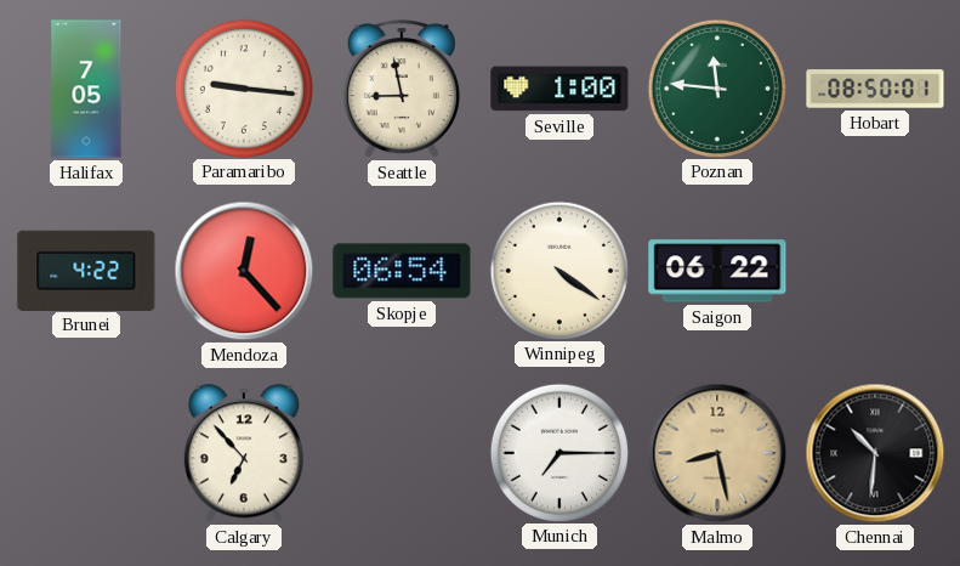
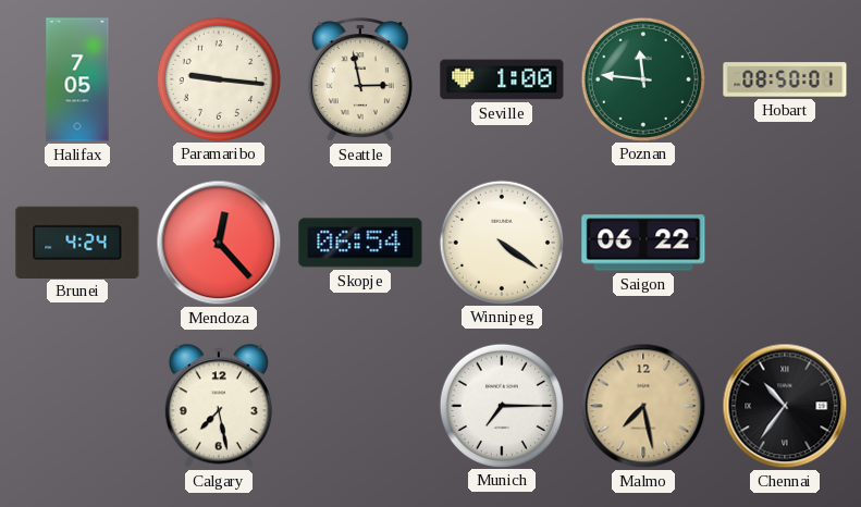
Seattle: 8:58 -> 2:58
Brunei: 4:22 -> 4:24
Calgary: 6:53 -> 7:28
Malmo: 8:28 -> 7:28
Chennai: 10:31 -> 10:36
